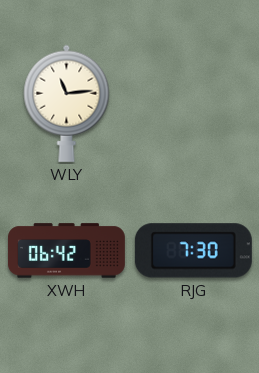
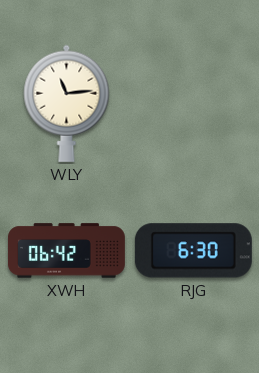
RJG: 7:30 -> 6:30
